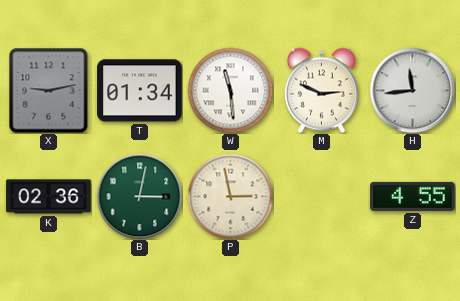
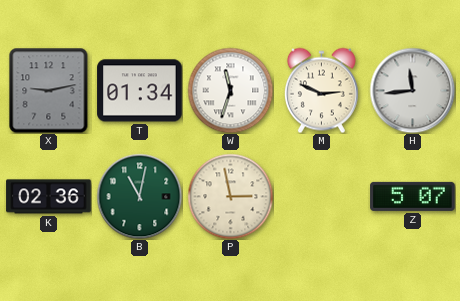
W: 11:29 -> 11:33
B: 3:02 -> 11:02
Z: 4:55 -> 5:07
